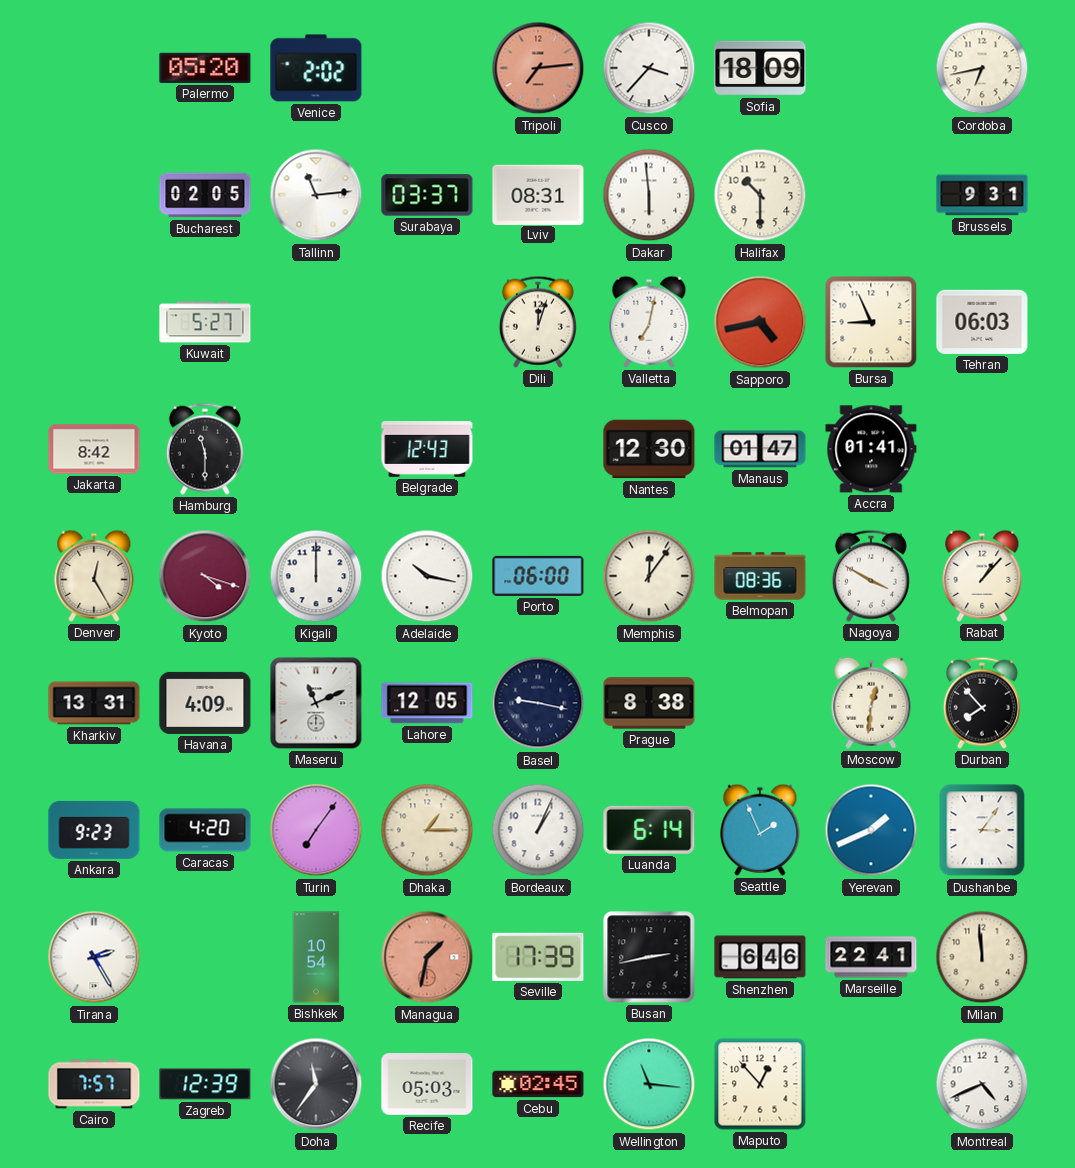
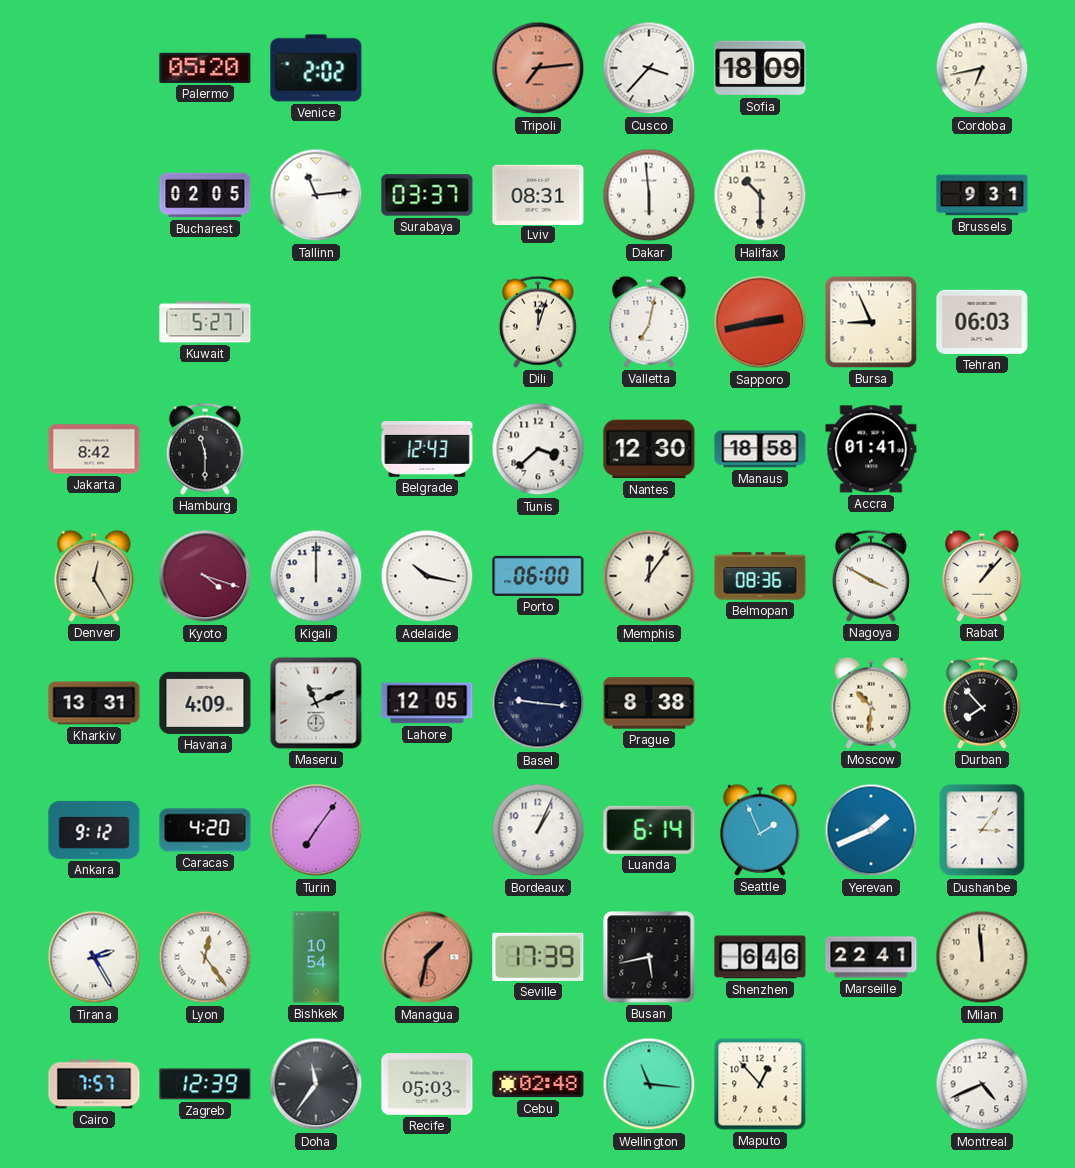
Sapporo: 4:43 -> 2:43
Tunis: none -> 3:38
Manaus: 01:47 -> 18:58
Basel: 9:17 -> 9:16
Moscow: 12:31 -> 10:31
Ankara: 9:23 -> 9:12
Dhaka: 1:15 -> none
Lyon: none -> 12:24
Busan: 2:43 -> 5:43
Cebu: 02:45 -> 02:48
